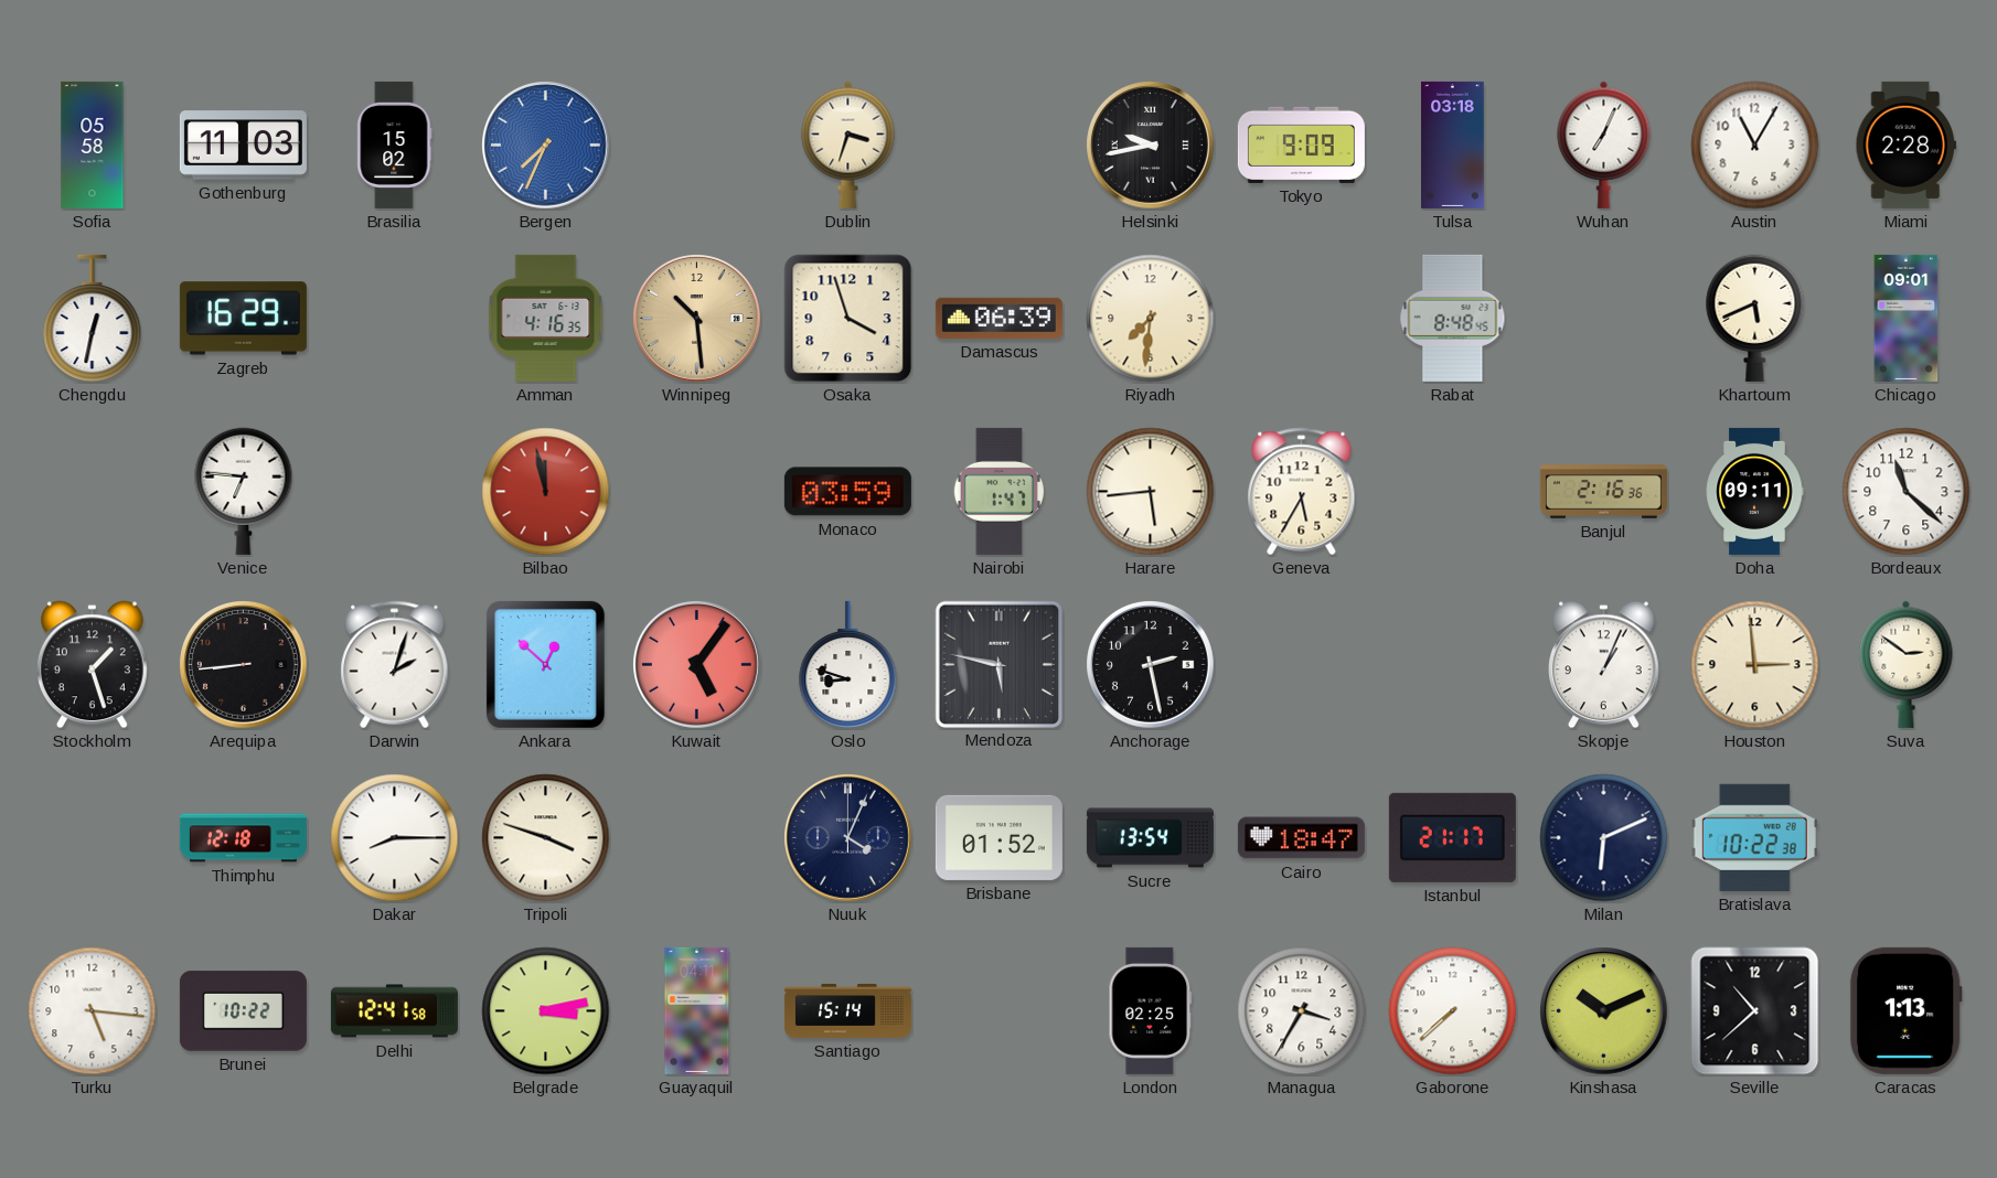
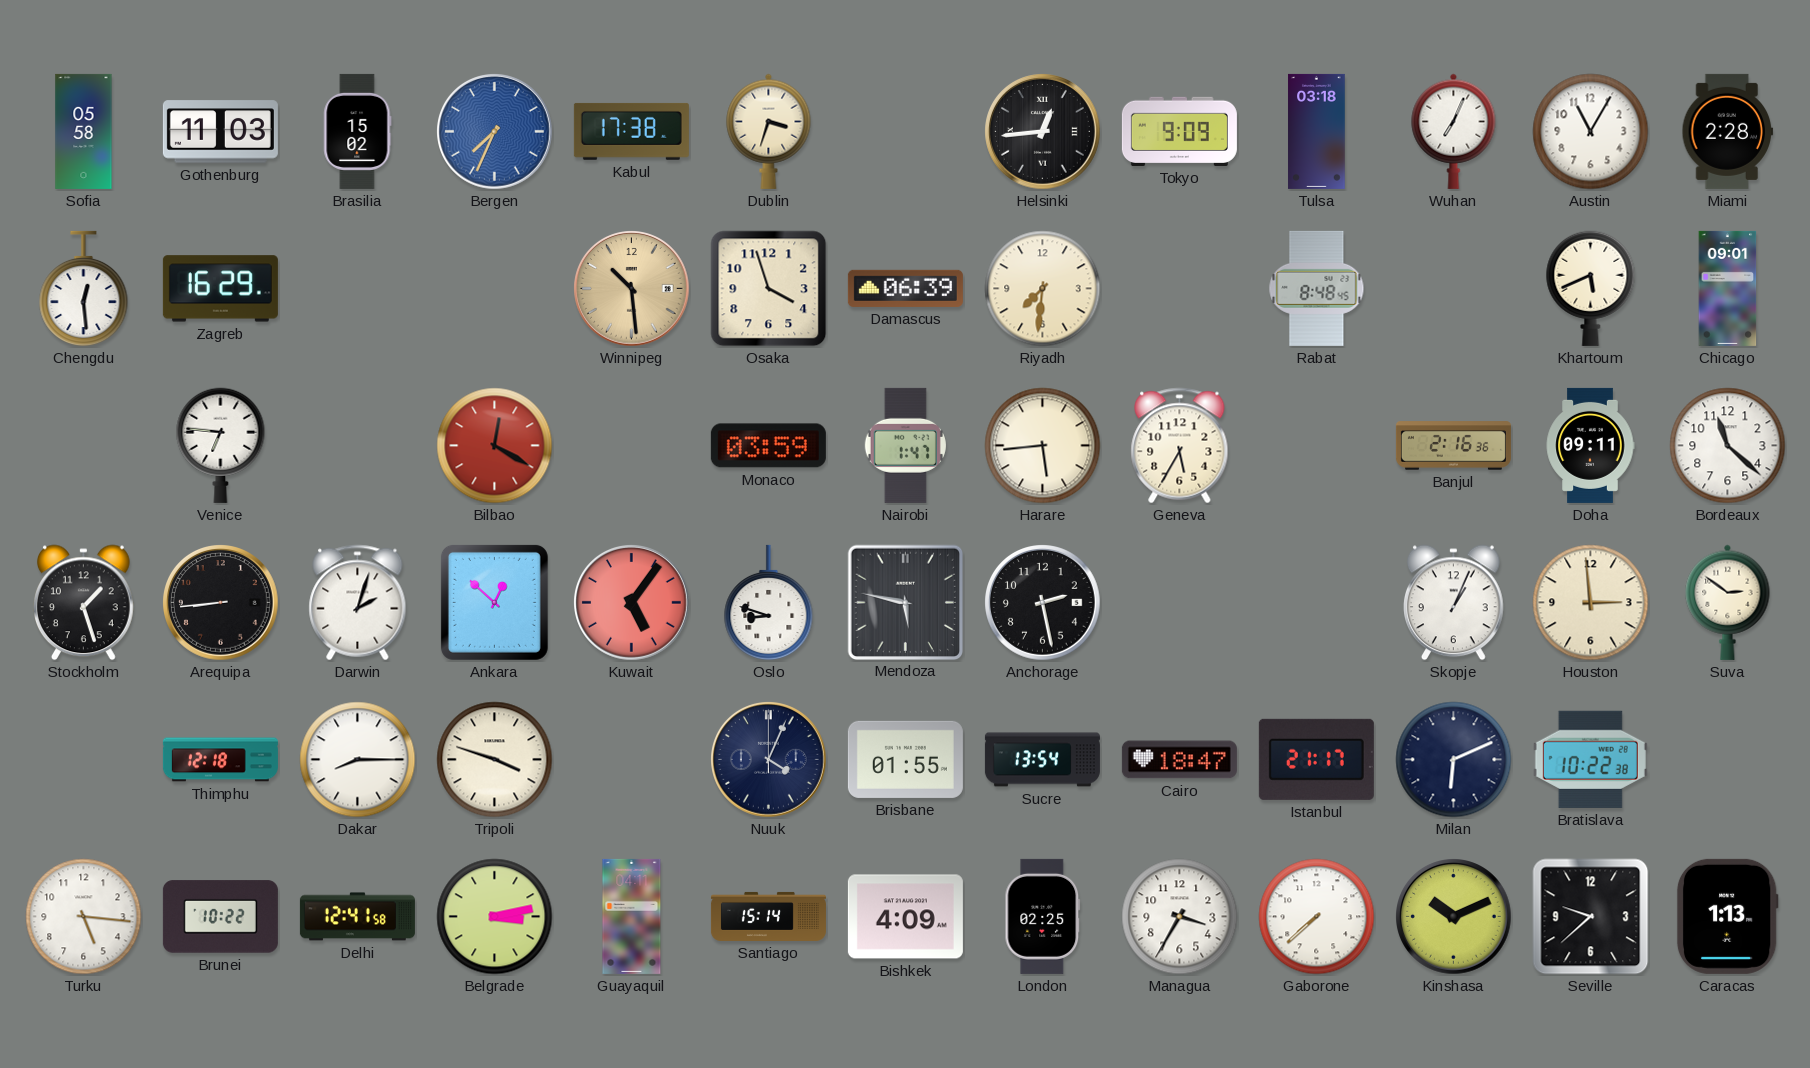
Kabul: none -> 17:38
Helsinki: 9:43 -> 12:44
Chengdu: 12:32 -> 12:29
Amman: 4:16 -> none
Bilbao: 11:58 -> 12:20
Brisbane: 01:52 -> 01:55
Bishkek: none -> 4:09
Seville: 10:38 -> 9:38
